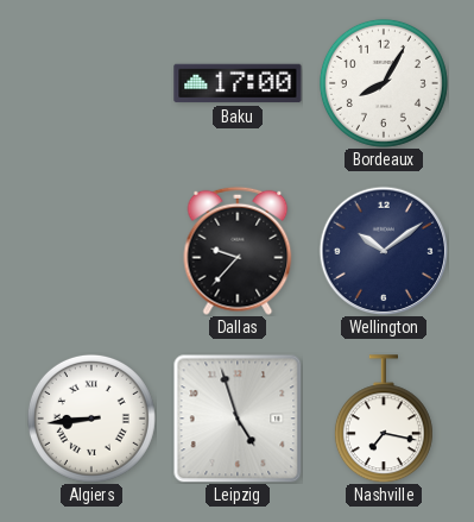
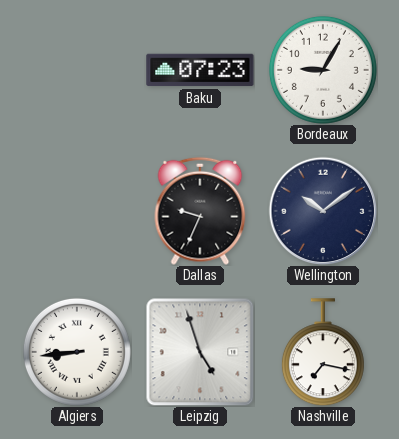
Baku: 17:00 -> 07:23
Bordeaux: 8:05 -> 9:05
Dallas: 9:37 -> 9:34
